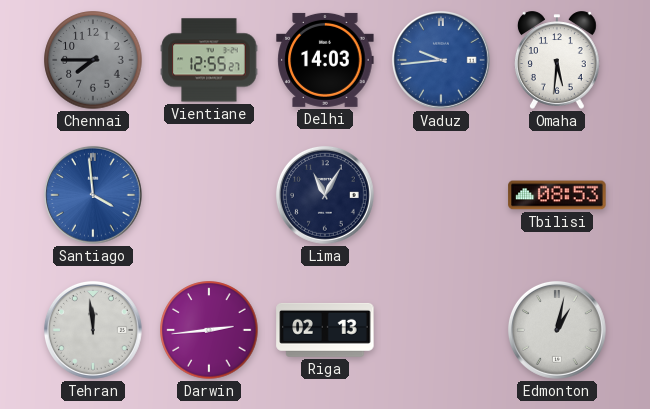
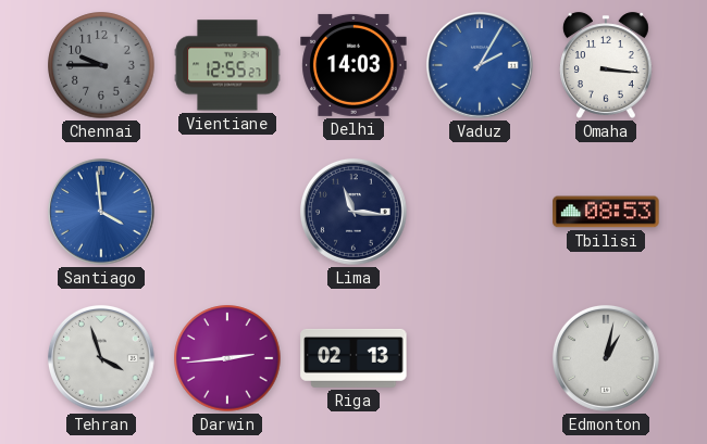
Chennai: 7:45 -> 9:45
Vaduz: 9:44 -> 2:05
Omaha: 5:31 -> 3:16
Lima: 11:05 -> 11:16
Tehran: 11:59 -> 3:57
